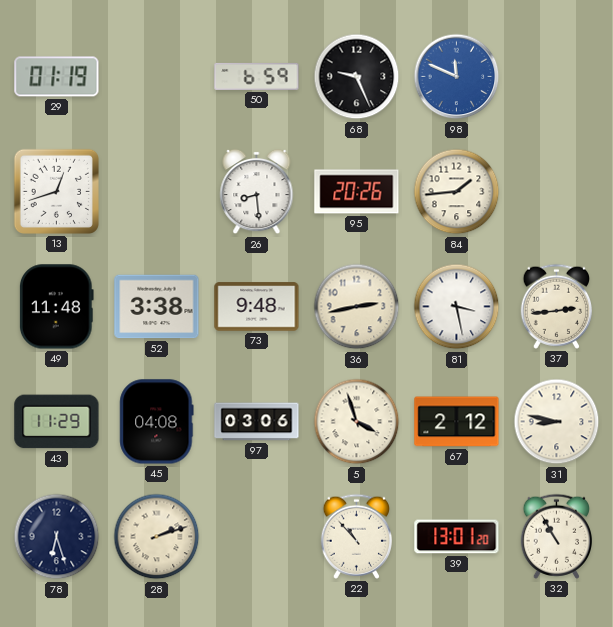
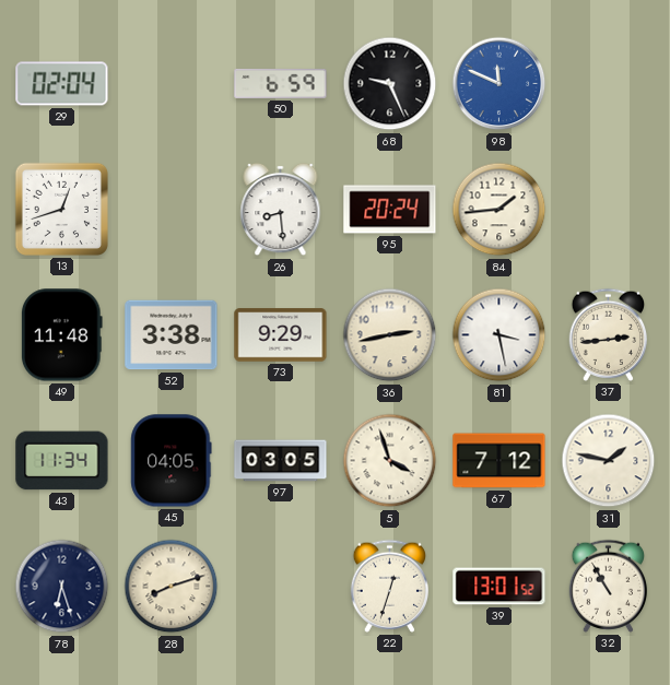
29: 01:19 -> 02:04
95: 20:26 -> 20:24
73: 9:48 -> 9:29
43: 11:29 -> 11:34
45: 04:08 -> 04:05
97: 03:06 -> 03:05
67: 2:12 -> 7:12
31: 8:47 -> 1:47
28: 2:12 -> 8:12
22: 10:53 -> 12:33
39: 13:01:20 -> 13:01:52
